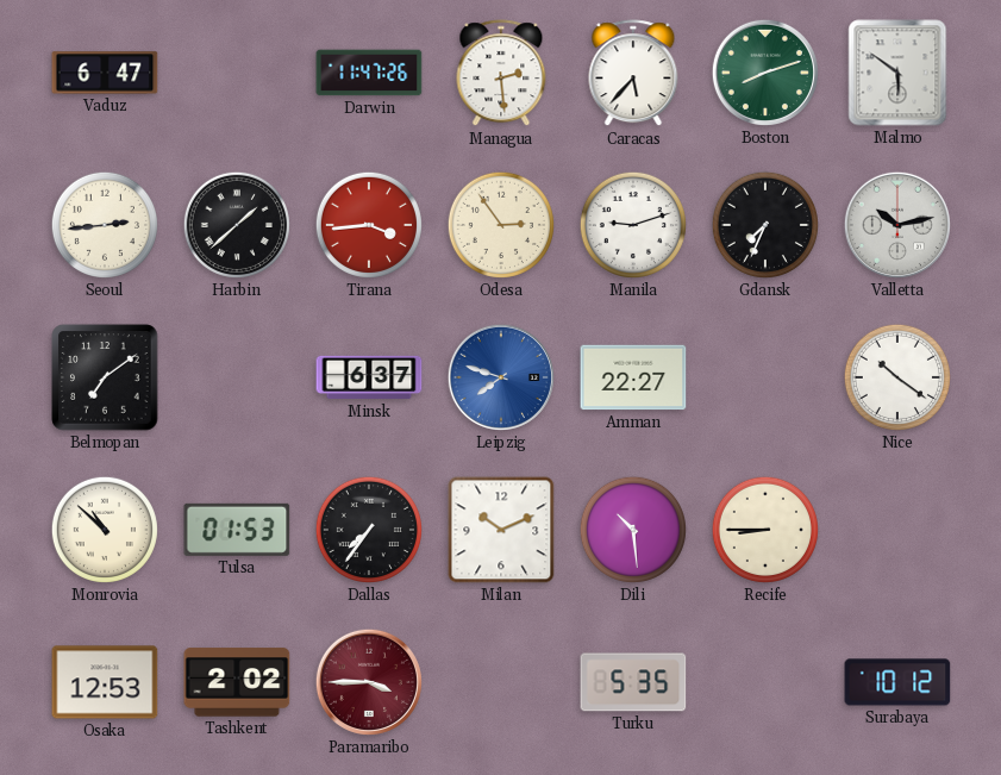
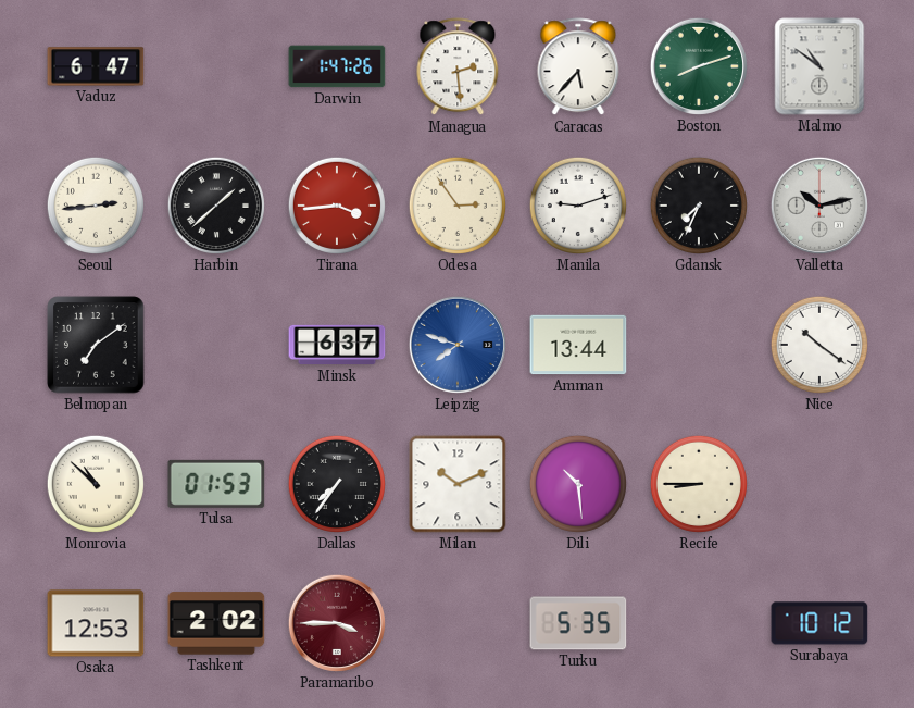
Darwin: 11:47 -> 1:47
Malmo: 5:51 -> 10:51
Amman: 22:27 -> 13:44
